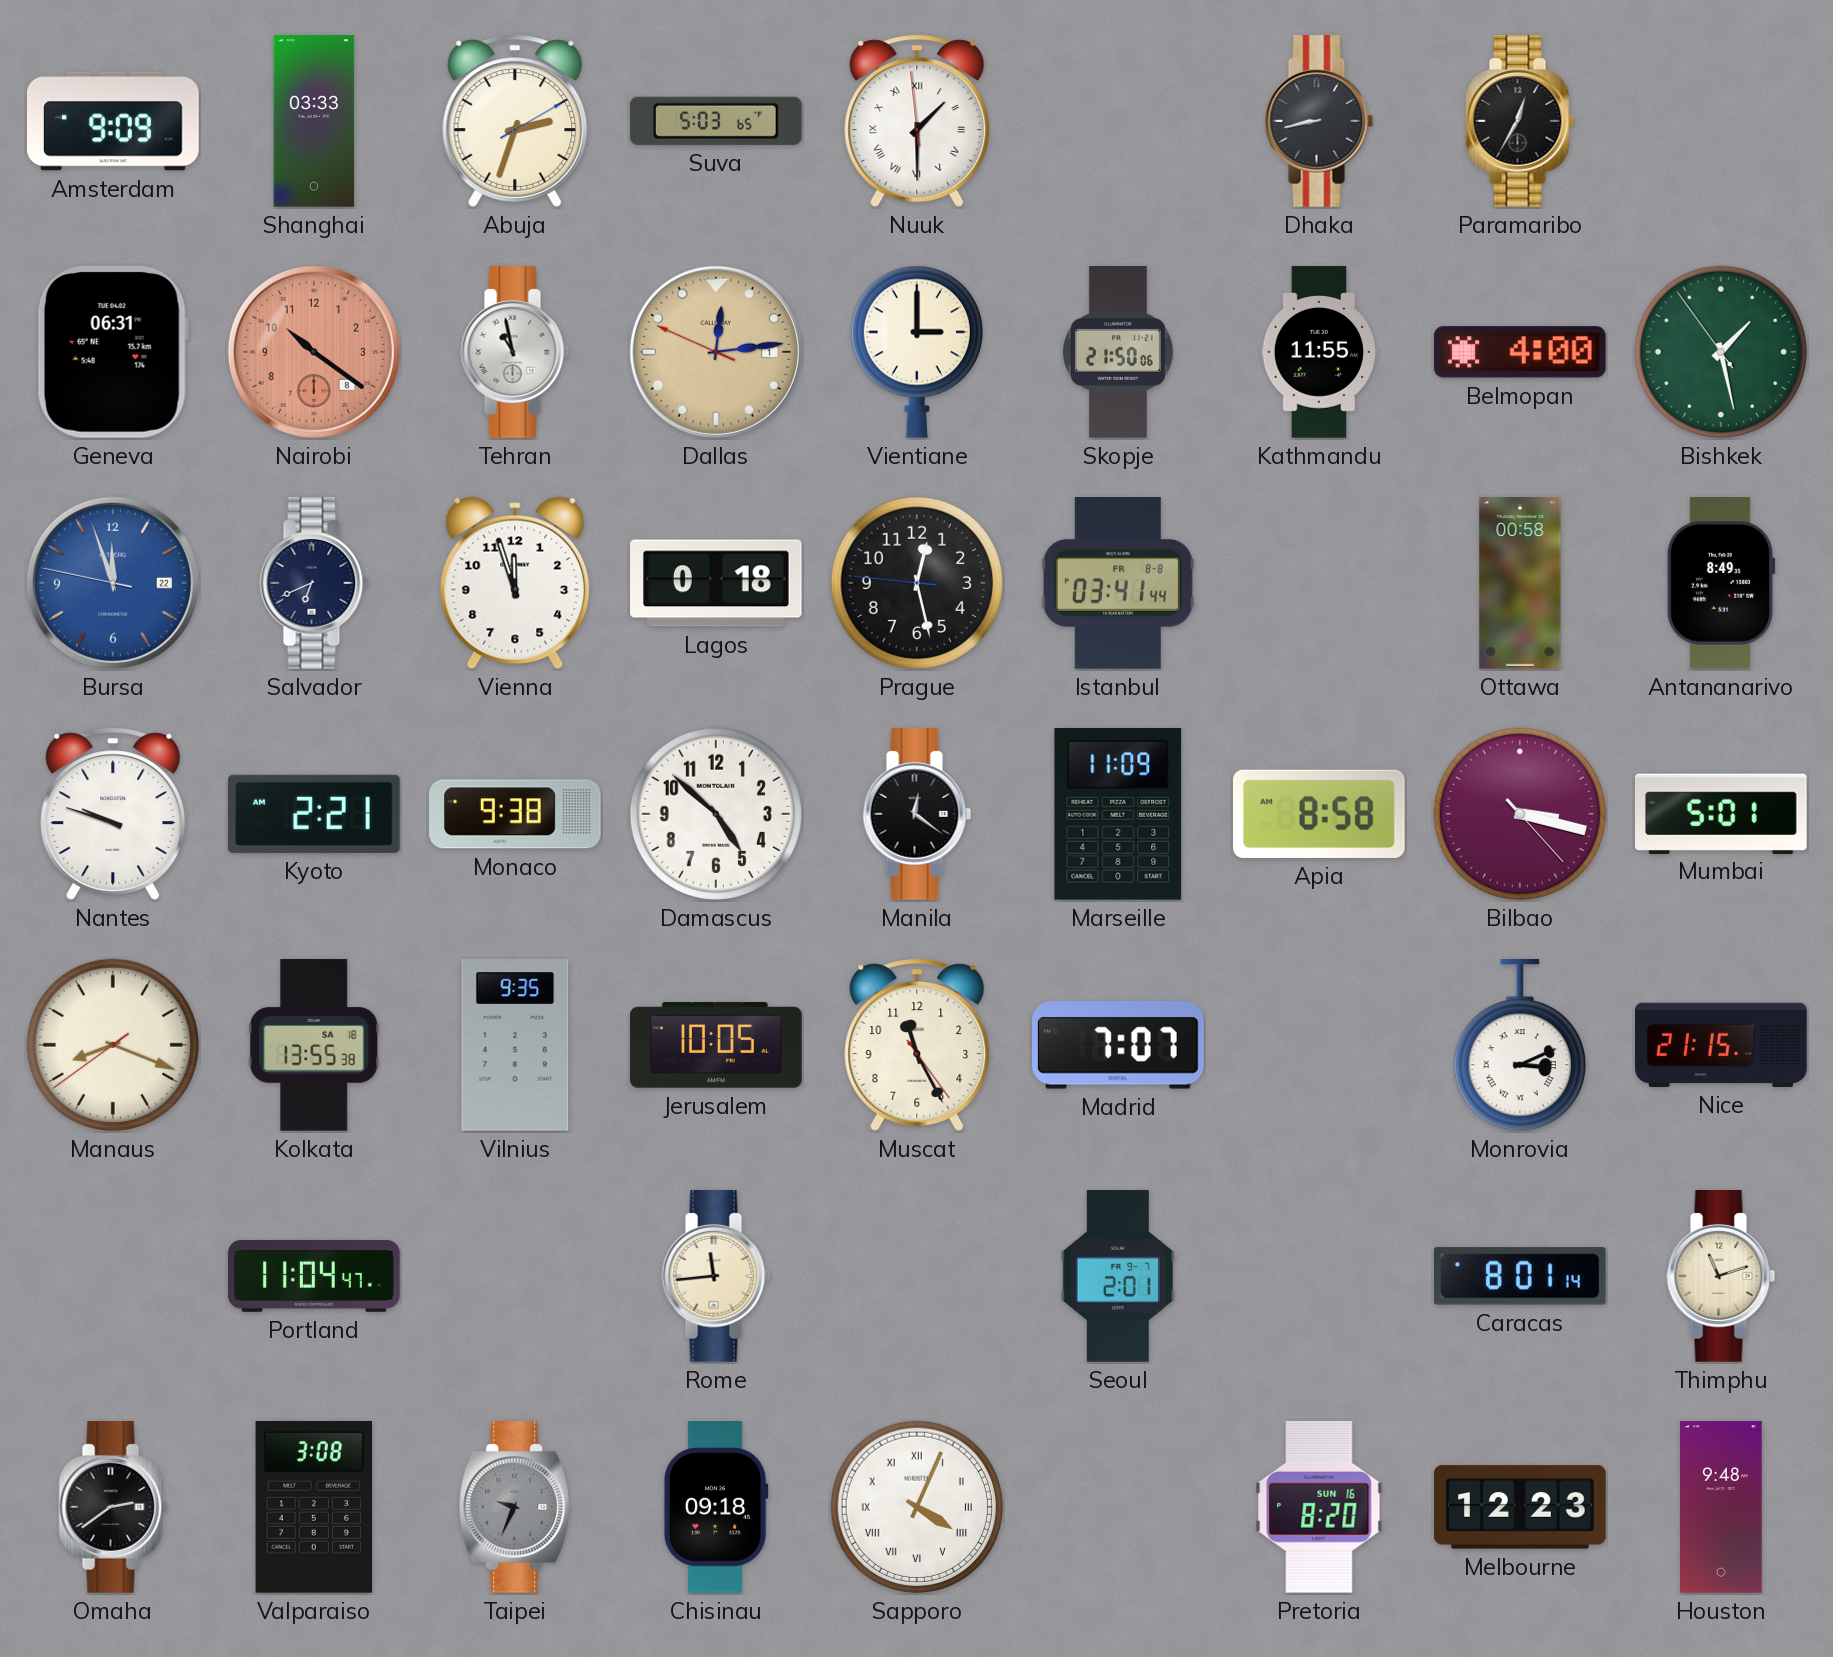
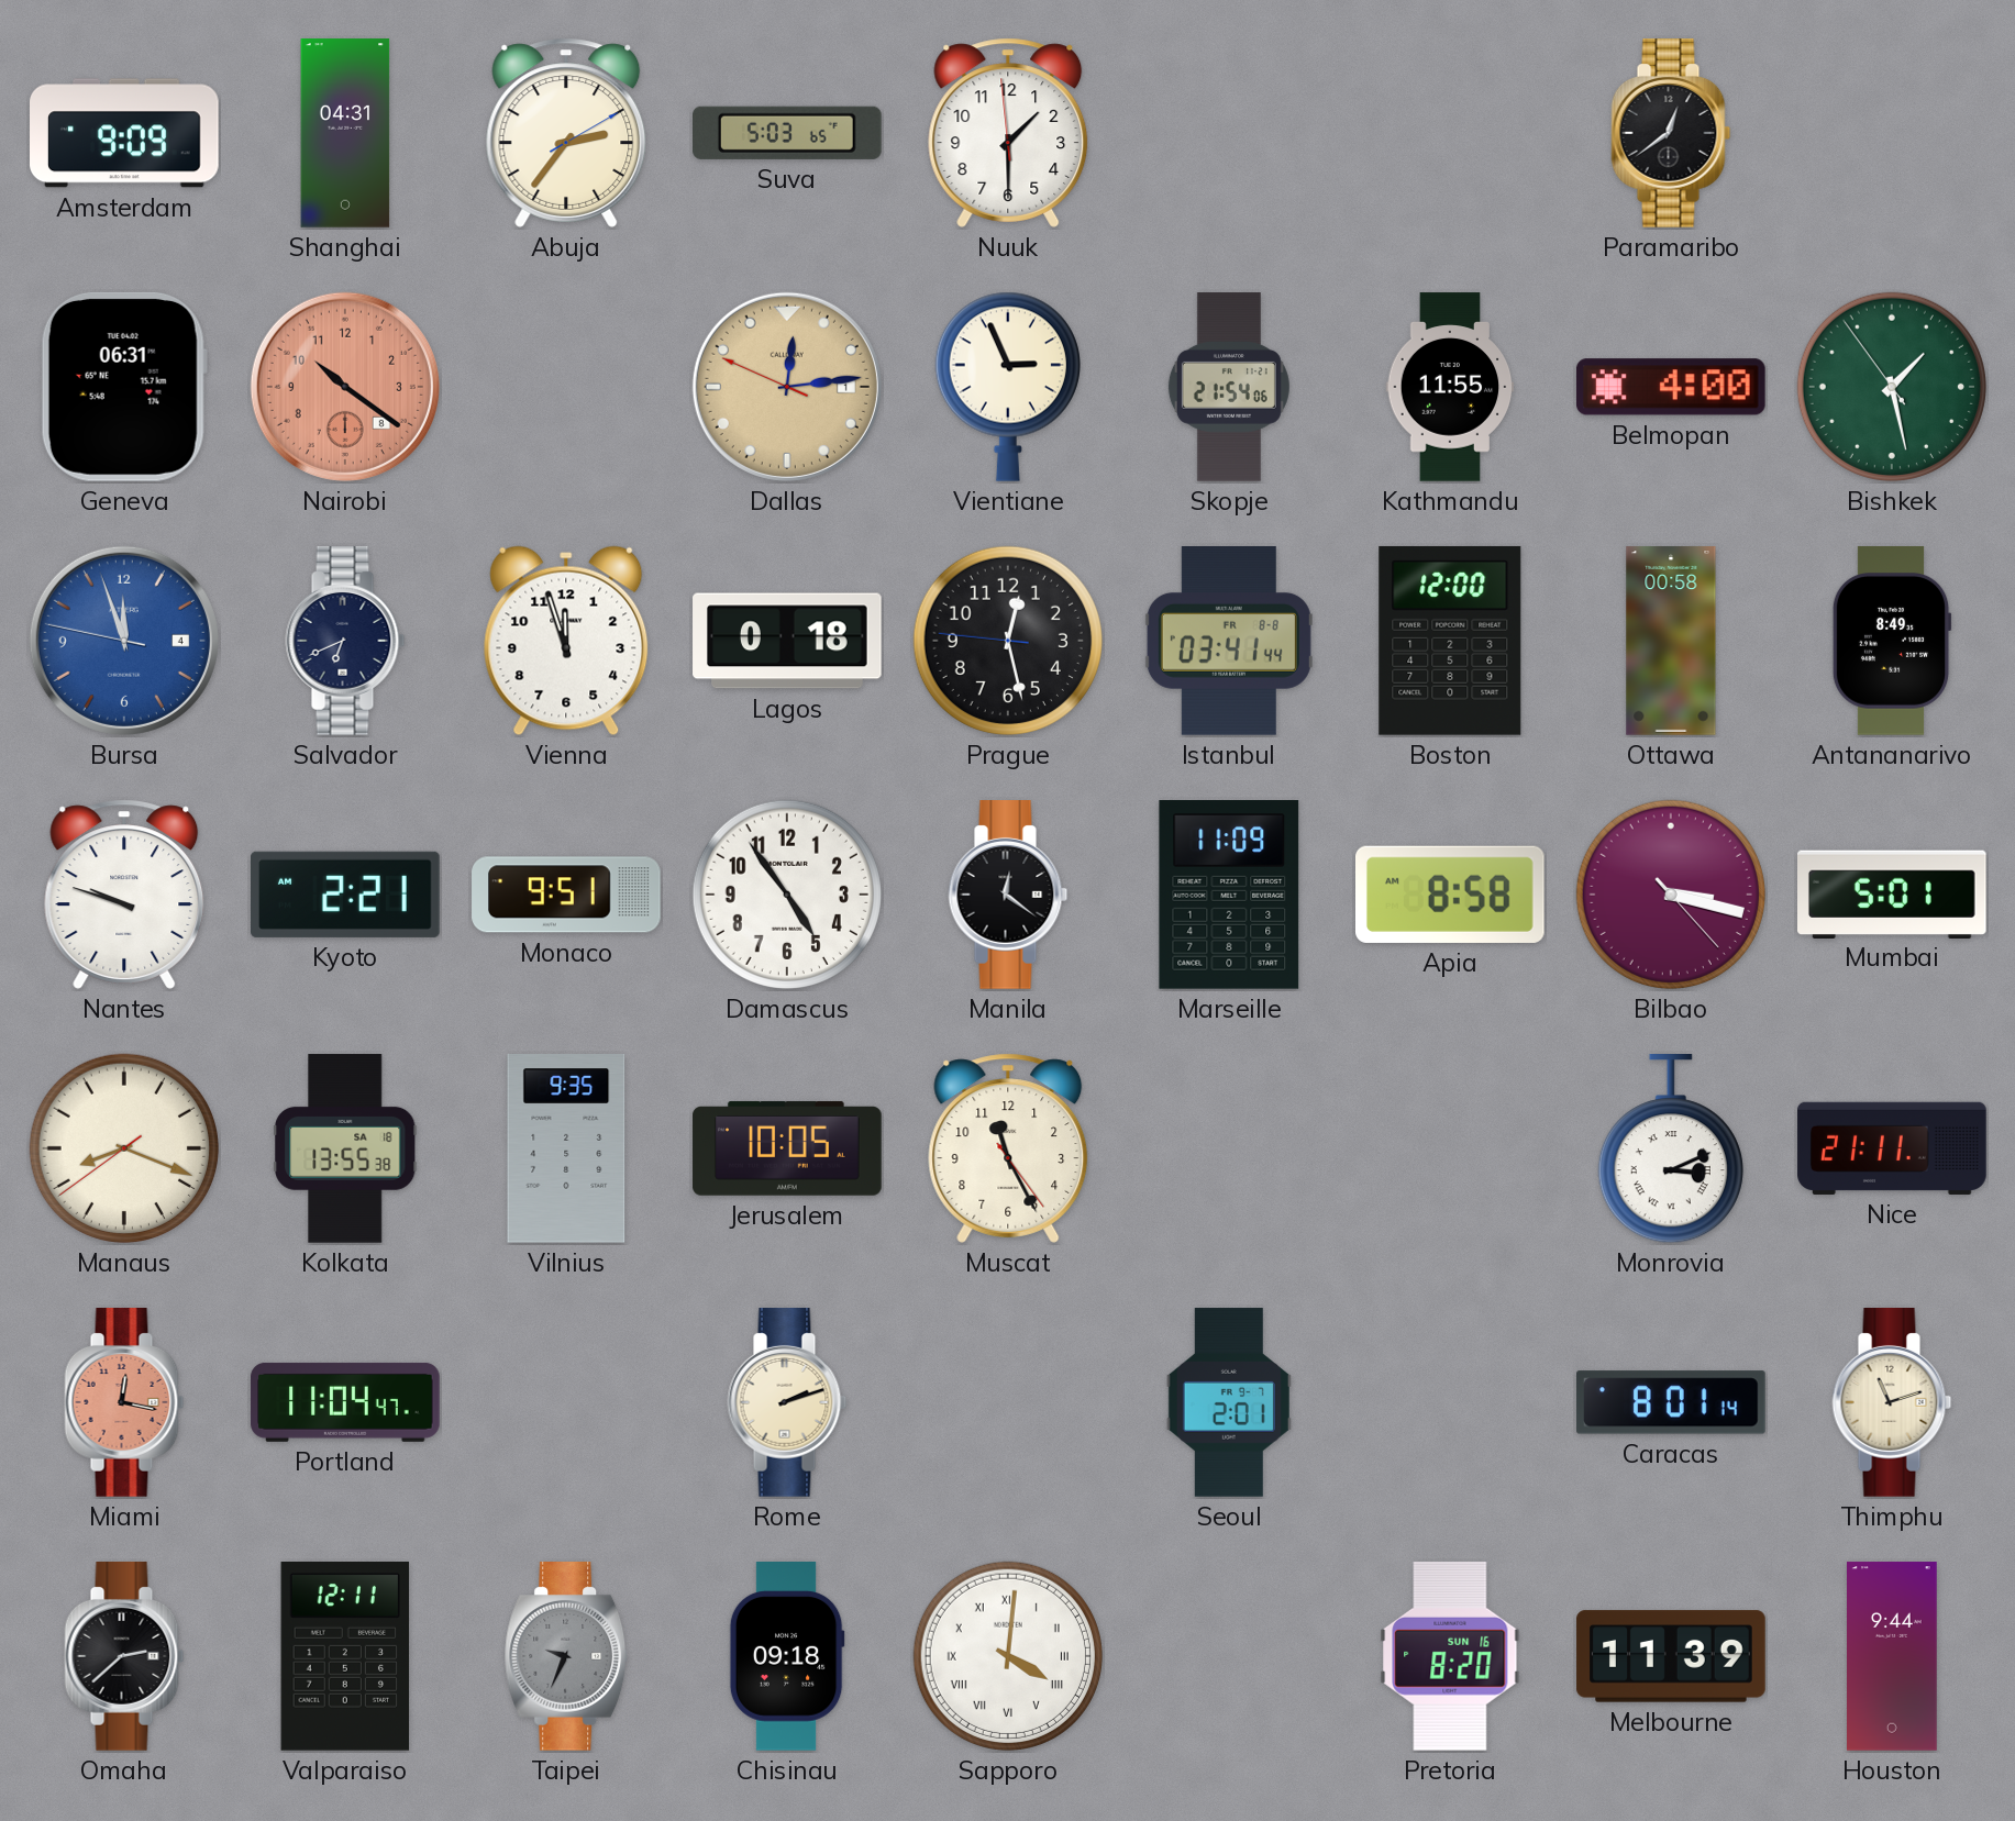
Shanghai: 03:33 -> 04:31
Abuja: 2:33 -> 2:36
Nuuk numerals: Roman -> Arabic
Dhaka: 8:43 -> none
Paramaribo: 12:35 -> 12:39
Tehran: 10:58 -> none
Vientiane: 3:00 -> 2:56
Skopje: 21:50 -> 21:54
Bursa date: 22 -> 4
Boston: none -> 12:00
Monaco: 9:38 -> 9:51
Damascus: 4:52 -> 4:54
Madrid: 7:07 -> none
Nice: 21:15 -> 21:11
Miami: none -> 12:17
Rome: 11:44 -> 2:12
Omaha: 2:39 -> 2:38
Valparaiso: 3:08 -> 12:11
Sapporo: 4:04 -> 4:01
Melbourne: 12:23 -> 11:39
Houston: 9:48 -> 9:44
